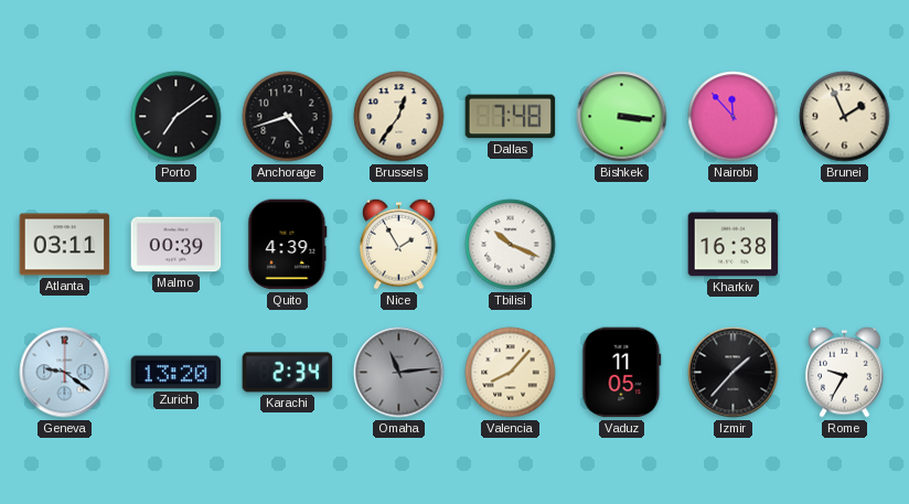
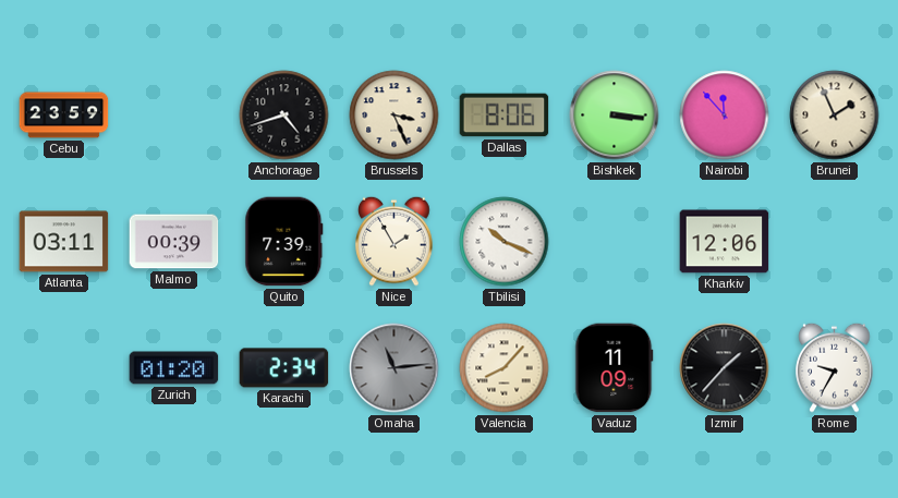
Cebu: none -> 23:59
Porto: 7:09 -> none
Brussels: 12:36 -> 3:26
Dallas: 7:48 -> 8:06
Quito: 4:39 -> 7:39
Kharkiv: 16:38 -> 12:06
Geneva: 9:21 -> none
Zurich: 13:20 -> 01:20
Vaduz: 11:05 -> 11:09
